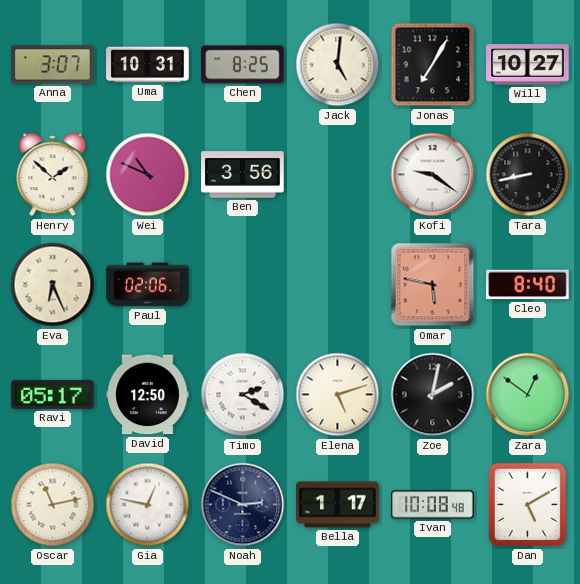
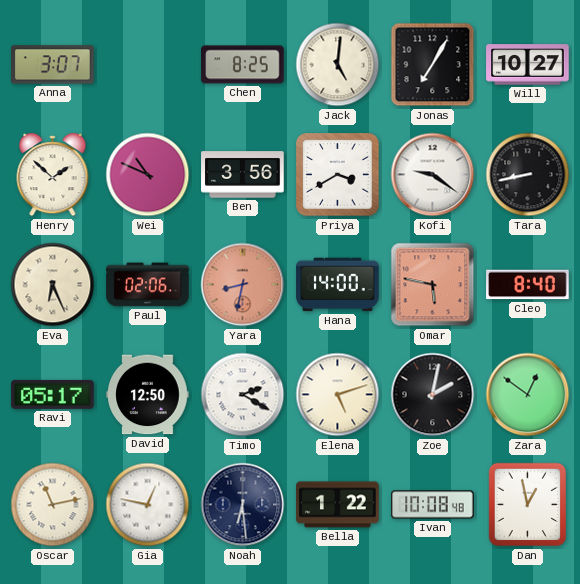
Uma: 10:31 -> none
Priya: none -> 3:40
Yara: none -> 8:32
Hana: none -> 14:00
Noah: 2:49 -> 6:29
Bella: 1:17 -> 1:22
Dan: 5:10 -> 12:58
